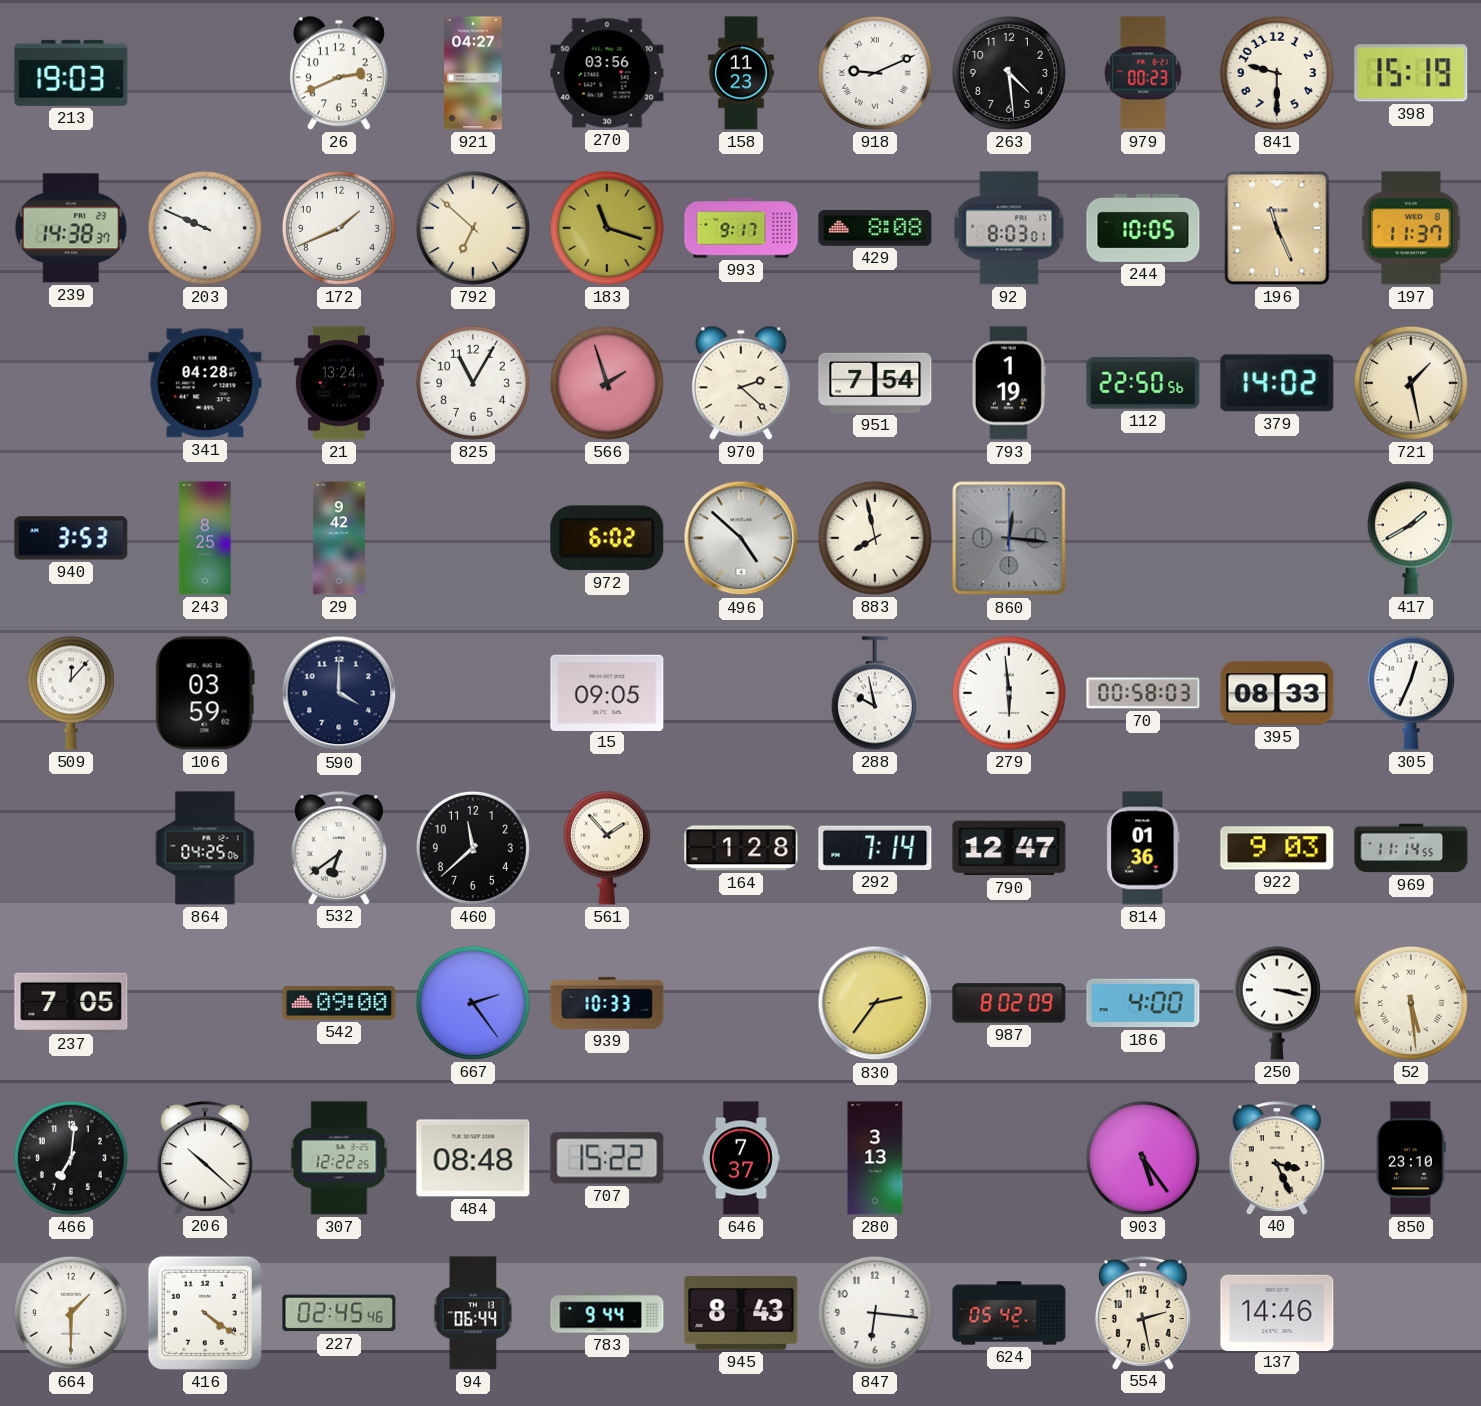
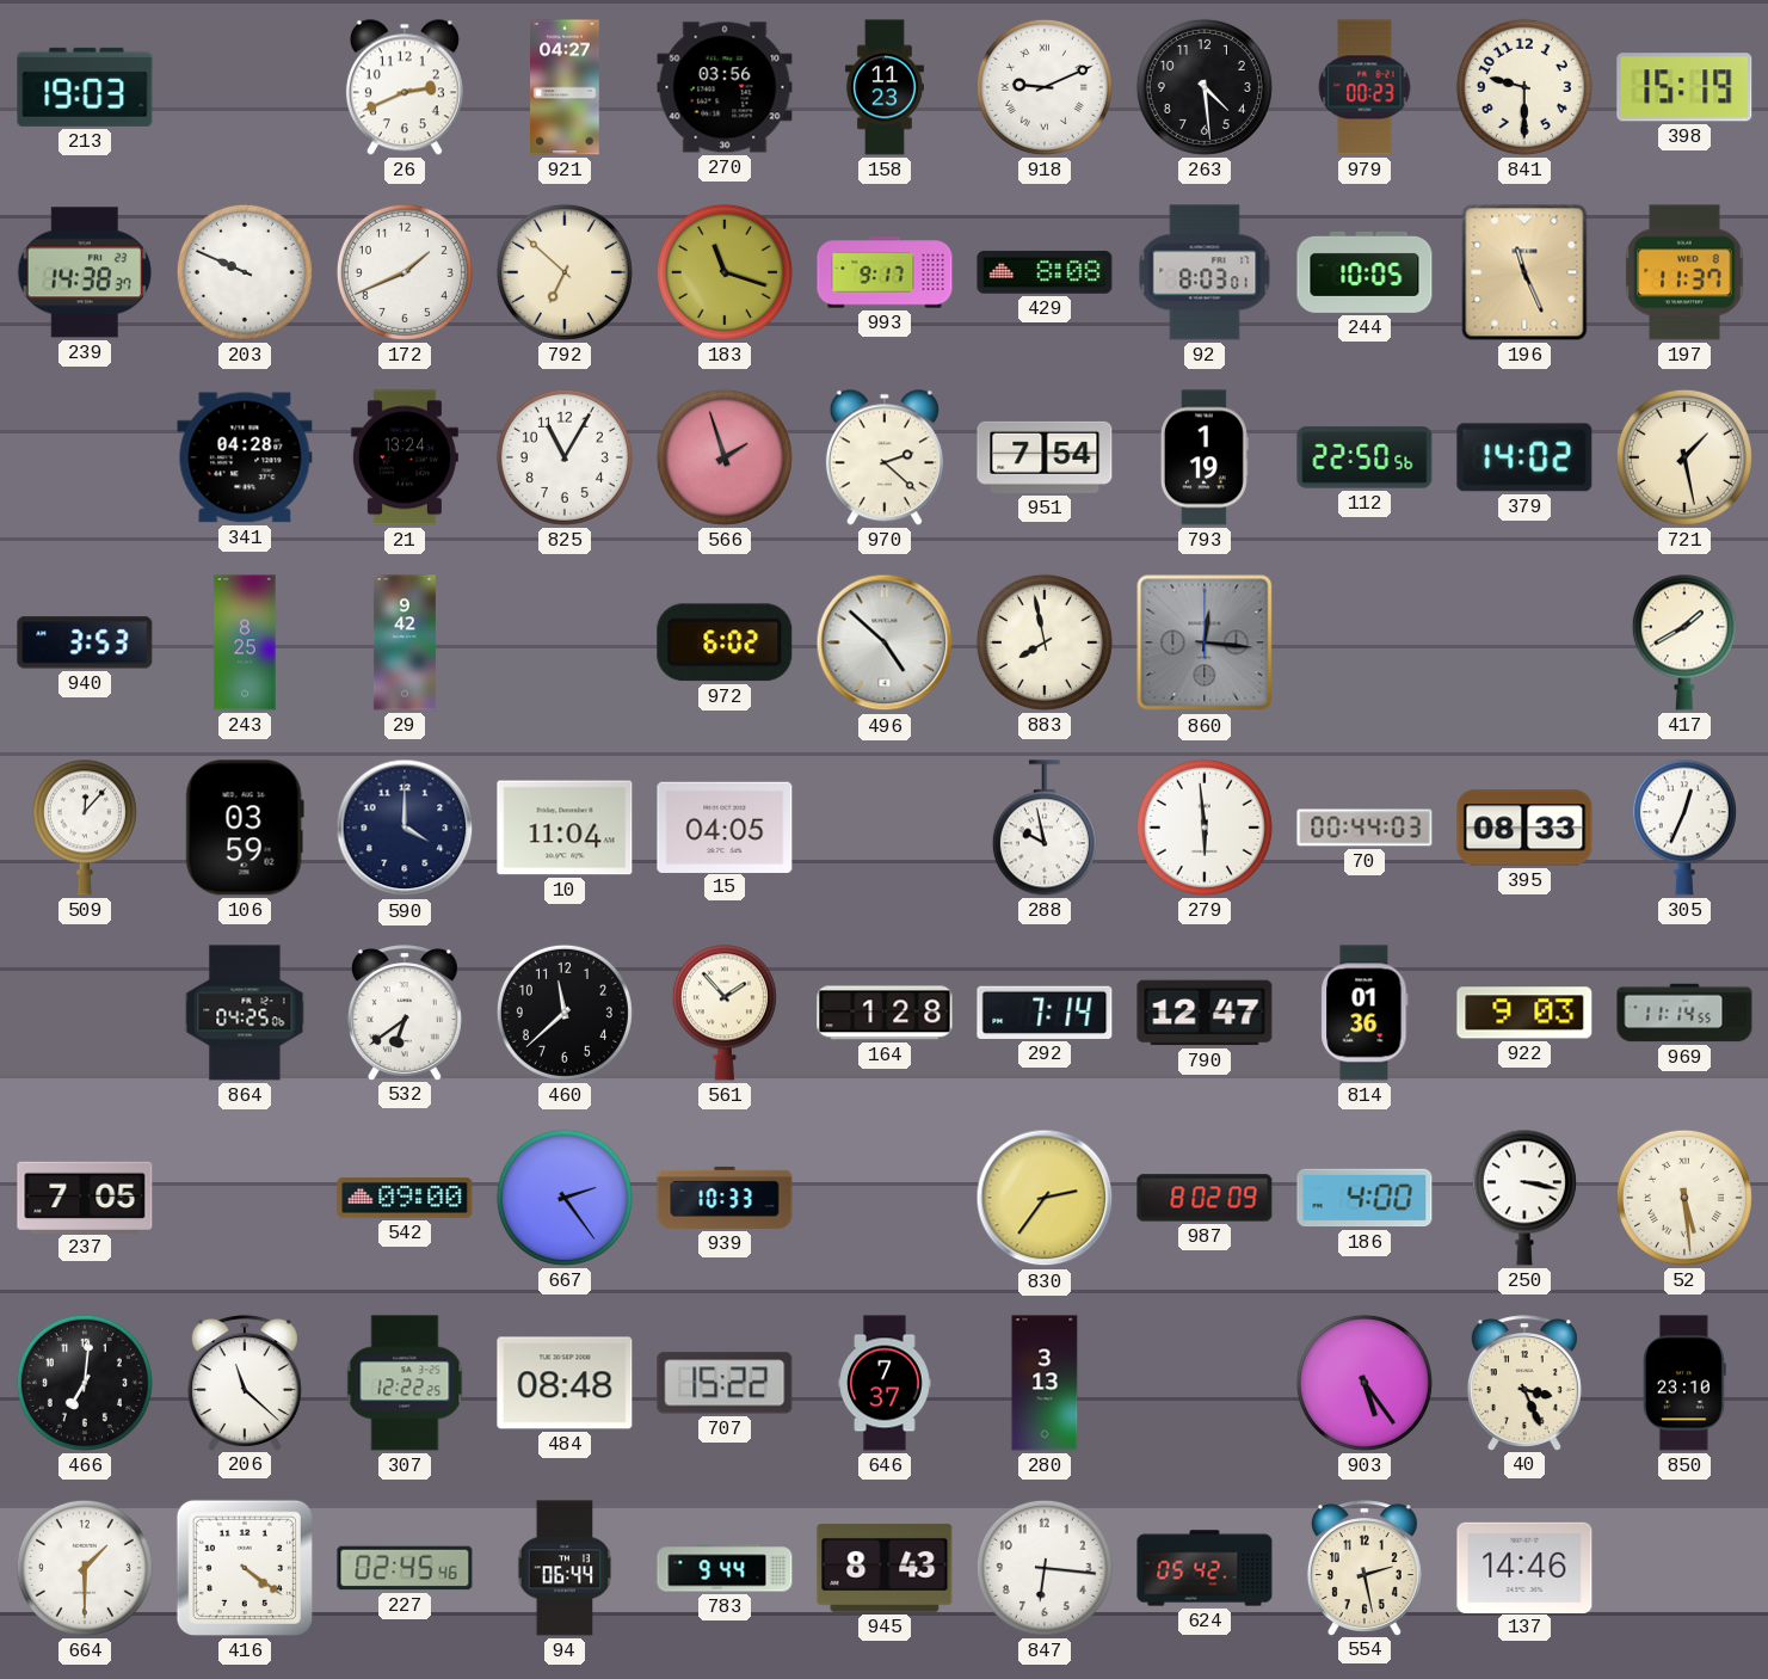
10: none -> 11:04
15: 09:05 -> 04:05
70: 00:58 -> 00:44
206: 10:22 -> 11:22
